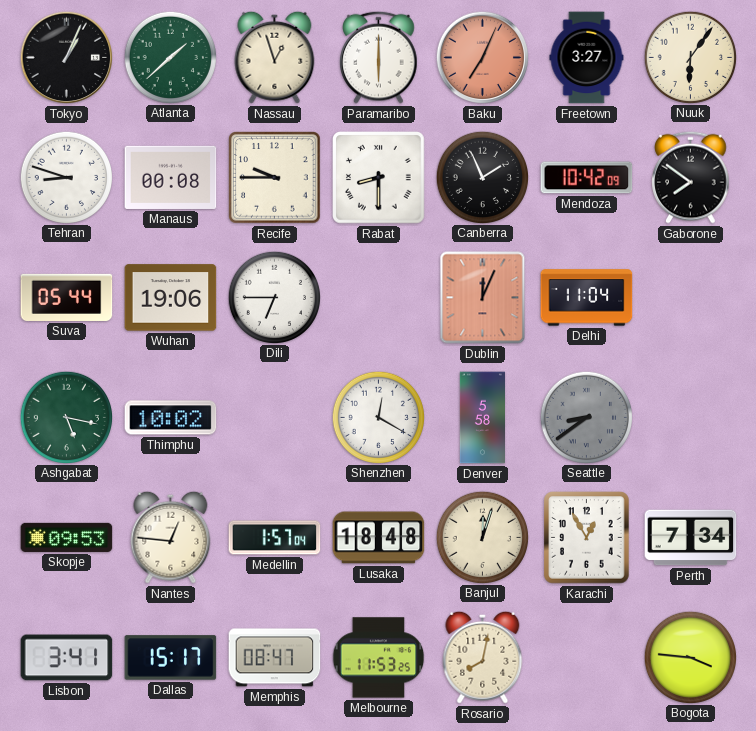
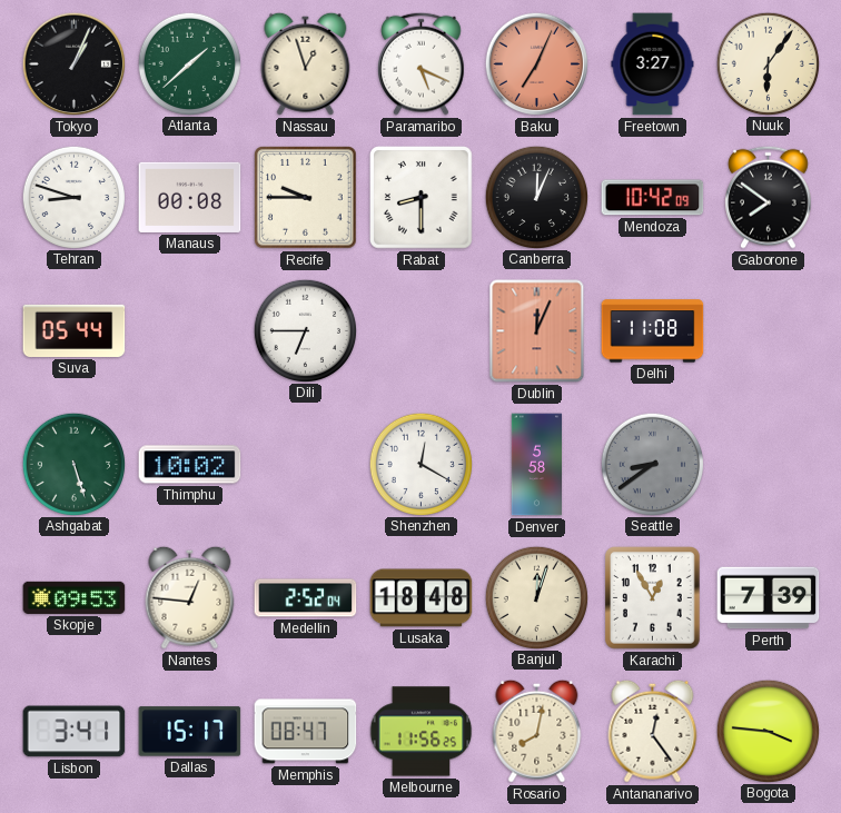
Paramaribo: 6:00 -> 5:19
Canberra: 1:56 -> 12:04
Wuhan: 19:06 -> none
Delhi: 11:04 -> 11:08
Ashgabat: 5:17 -> 5:27
Medellin: 1:57 -> 2:52
Perth: 7:34 -> 7:39
Melbourne: 11:53 -> 11:56
Antananarivo: none -> 12:24
